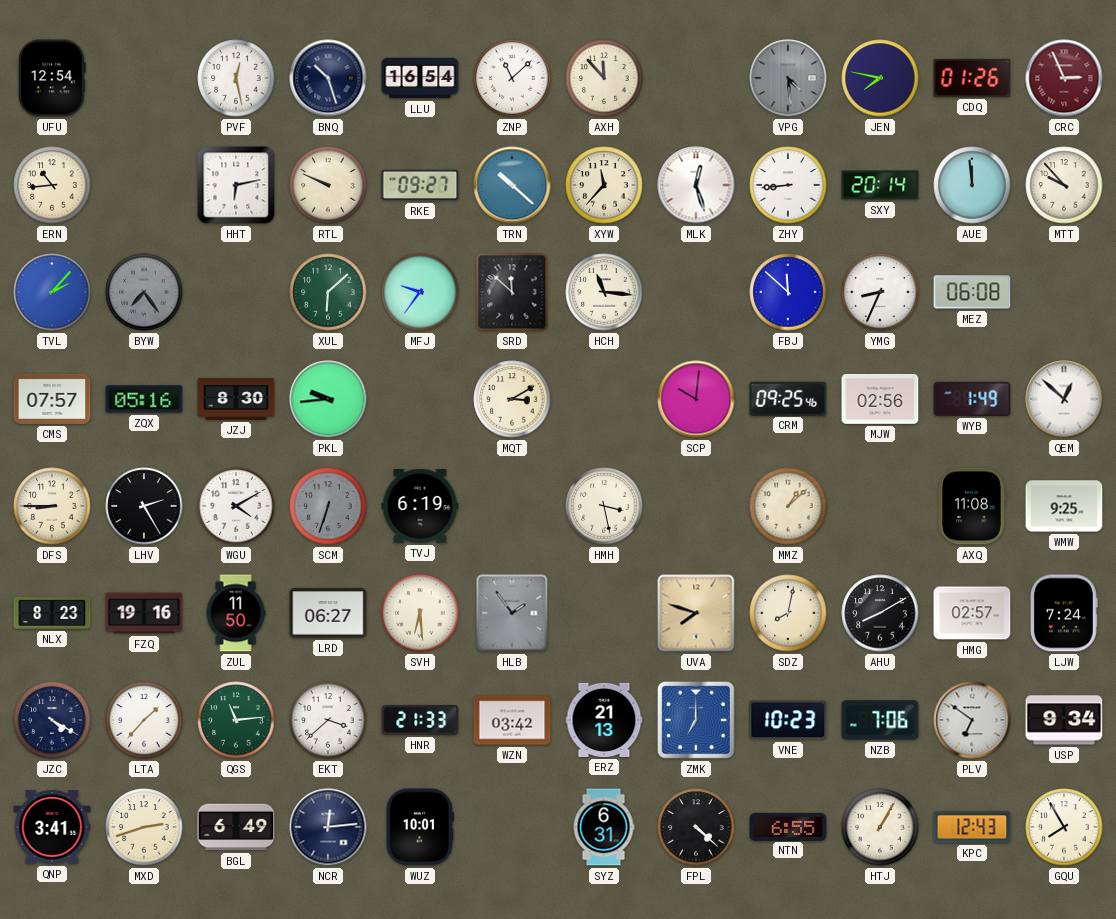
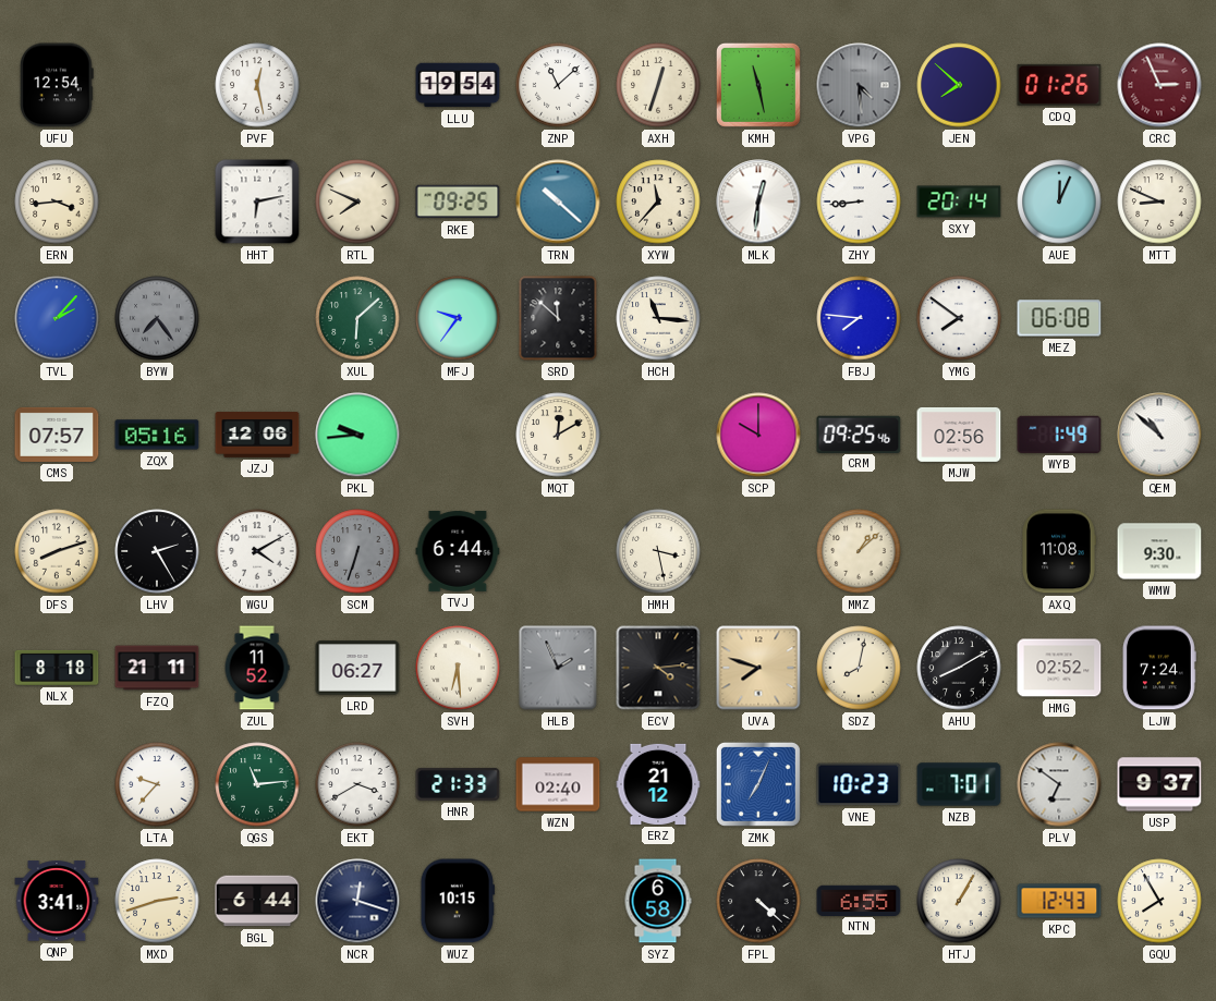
BNQ: 10:27 -> none
LLU: 16:54 -> 19:54
AXH: 11:53 -> 12:33
KMH: none -> 11:28
JEN: 7:47 -> 7:52
ERN: 10:44 -> 3:44
RTL: 9:49 -> 7:49
RKE: 09:27 -> 09:25
MLK: 12:27 -> 12:31
AUE: 11:59 -> 12:04
MTT: 9:53 -> 8:49
FBJ: 11:52 -> 7:46
YMG: 8:34 -> 7:51
JZJ: 8:30 -> 12:06
MQT: 3:10 -> 12:10
SCP: 10:01 -> 10:00
QEM: 12:52 -> 10:52
DFS: 8:45 -> 8:12
TVJ: 6:19 -> 6:44
WMW: 9:25 -> 9:30
NLX: 8:23 -> 8:18
FZQ: 19:16 -> 21:11
ZUL: 11:50 -> 11:52
HLB: 1:54 -> 1:56
ECV: none -> 4:14
HMG: 02:57 -> 02:52
JZC: 4:20 -> none
LTA: 1:37 -> 9:37
EKT: 3:38 -> 3:40
WZN: 03:42 -> 02:40
ERZ: 21:13 -> 21:12
ZMK: 7:00 -> 7:04
NZB: 7:06 -> 7:01
USP: 9:34 -> 9:37
BGL: 6:49 -> 6:44
NCR: 12:14 -> 12:18
WUZ: 10:01 -> 10:15
SYZ: 6:31 -> 6:58
